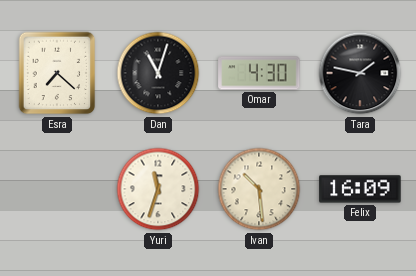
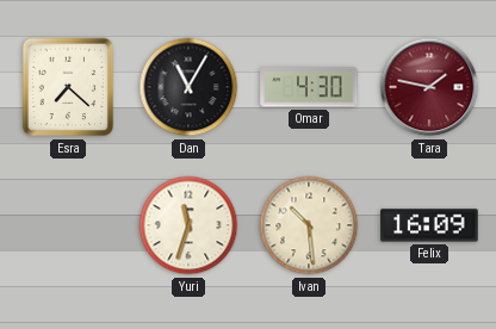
Dan: 11:03 -> 11:05
Tara dial: black -> burgundy
